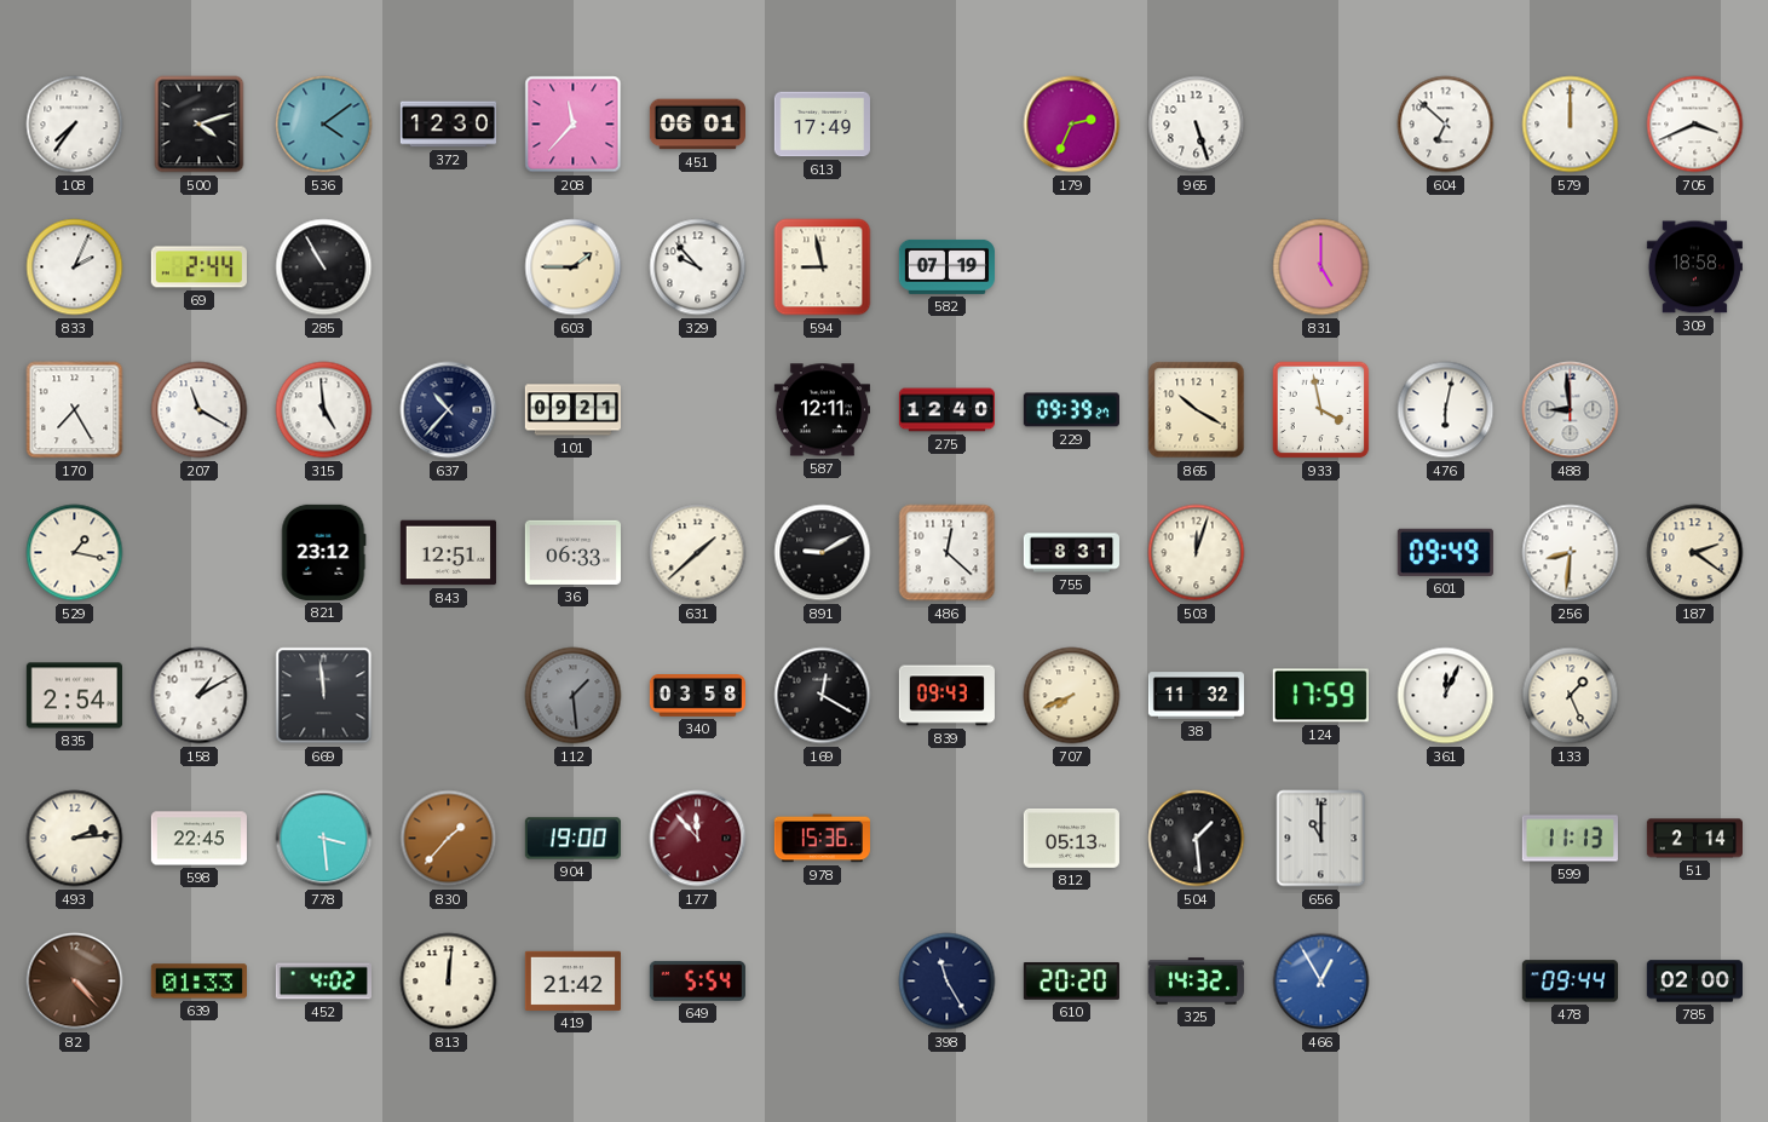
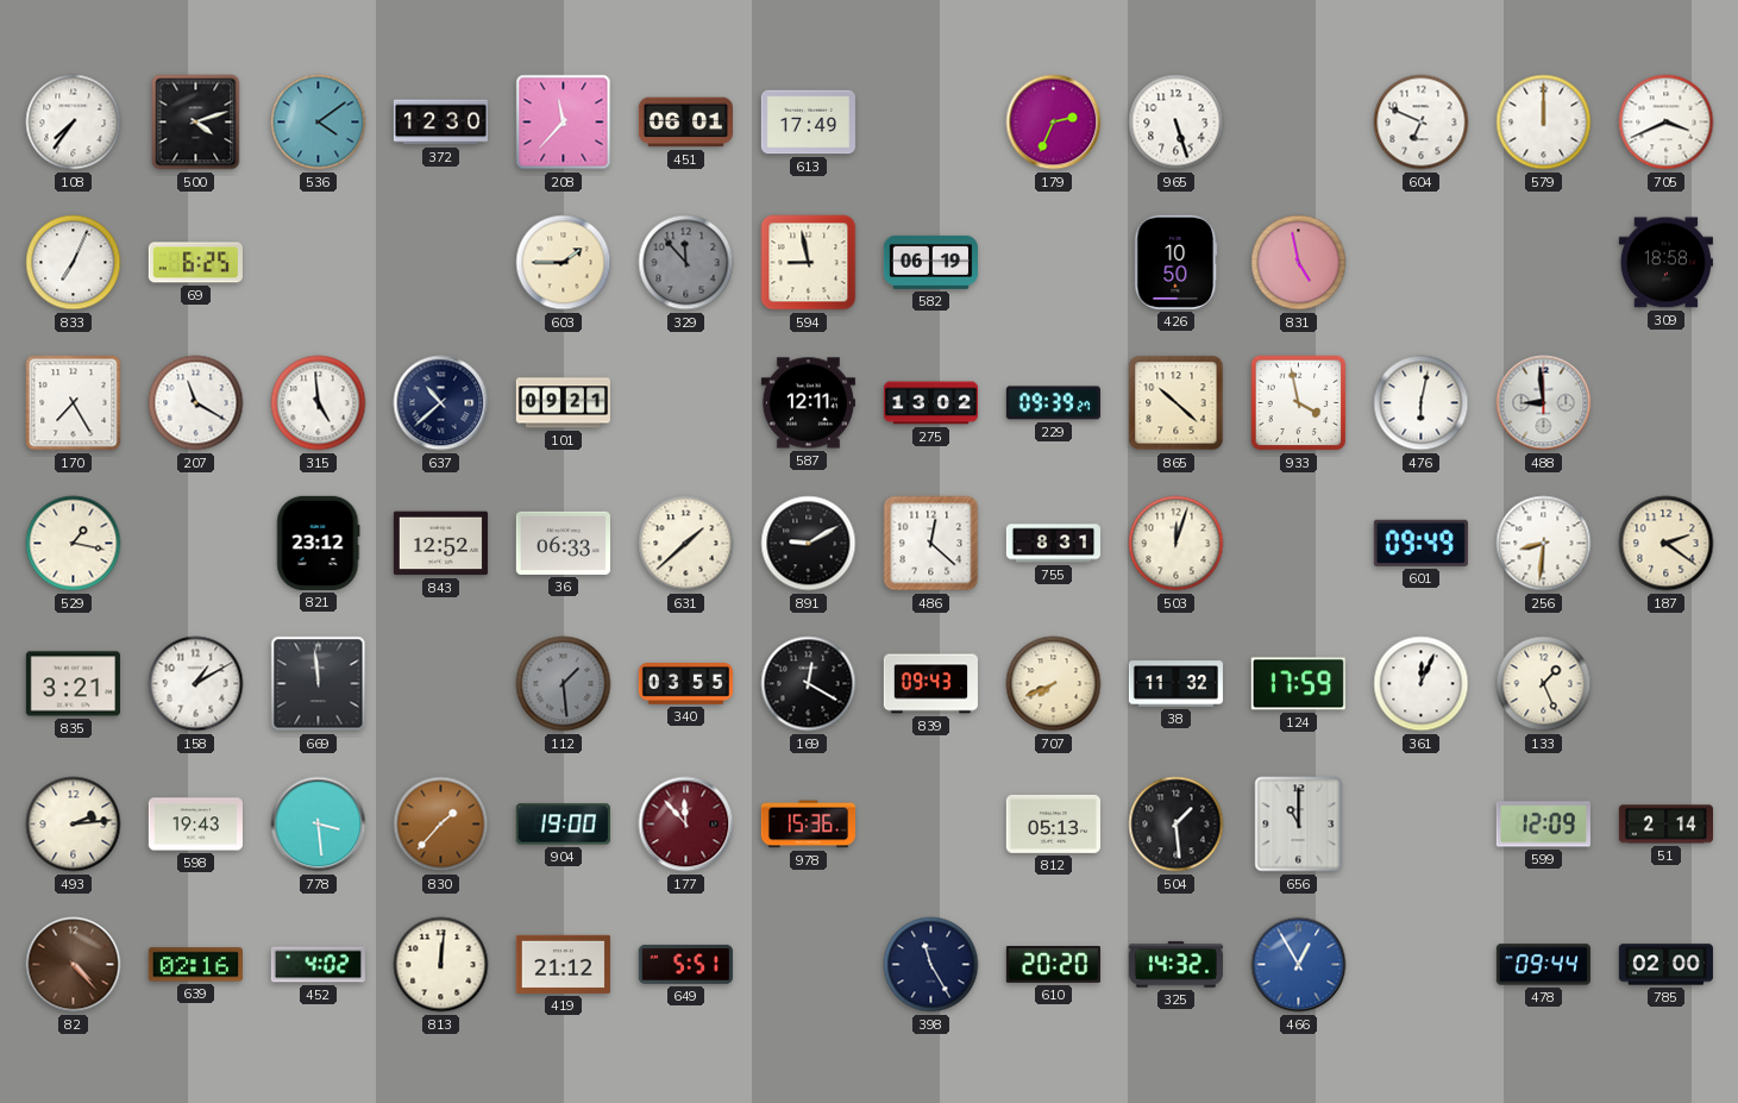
604: 6:52 -> 6:49
833: 2:04 -> 7:04
69: 2:44 -> 6:25
285: 10:55 -> none
329: 9:53 -> 11:53
329 dial: white -> grey
582: 07:19 -> 06:19
426: none -> 10:50
831: 5:00 -> 4:58
637: 10:37 -> 10:38
275: 12:40 -> 13:02
865: 10:20 -> 10:22
843: 12:51 -> 12:52
835: 2:54 -> 3:21
340: 03:58 -> 03:55
598: 22:45 -> 19:43
599: 11:13 -> 12:09
639: 01:33 -> 02:16
419: 21:42 -> 21:12
649: 5:54 -> 5:51
